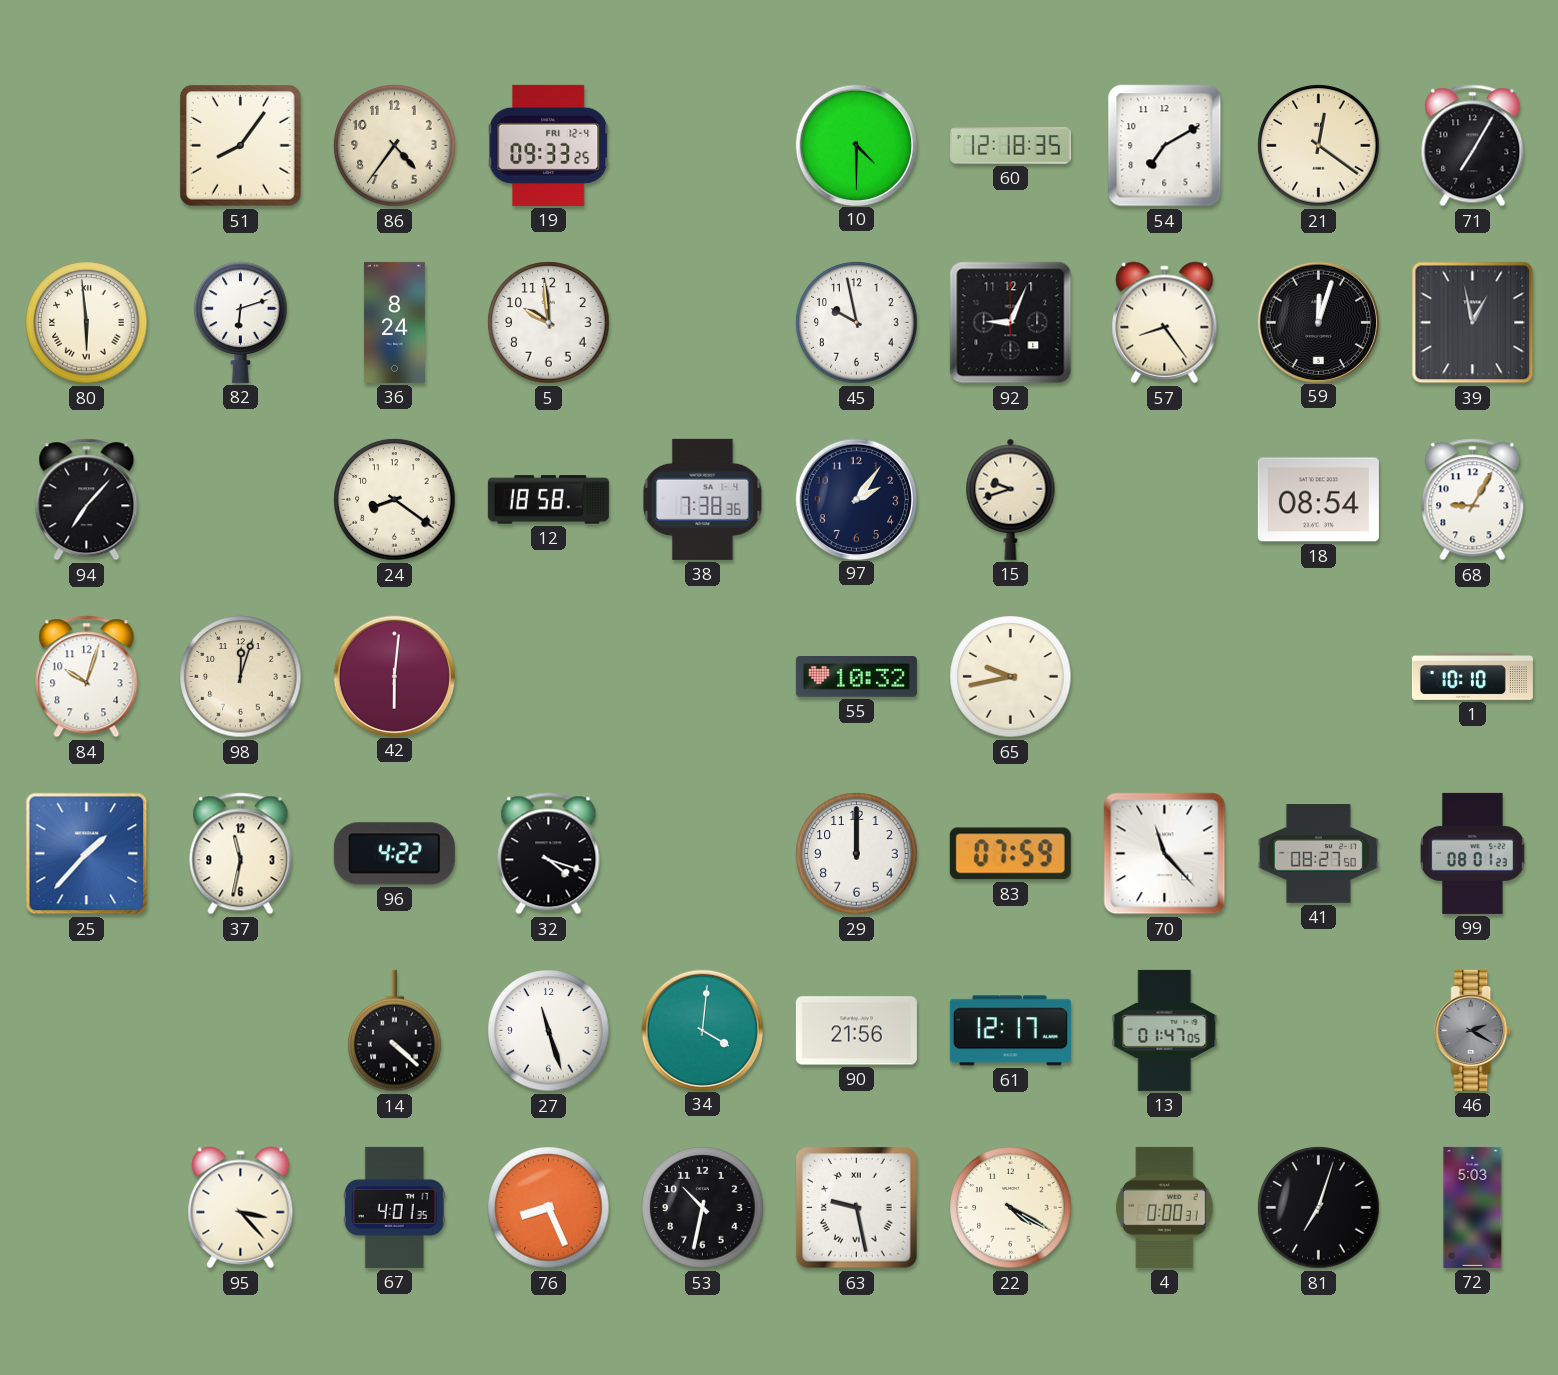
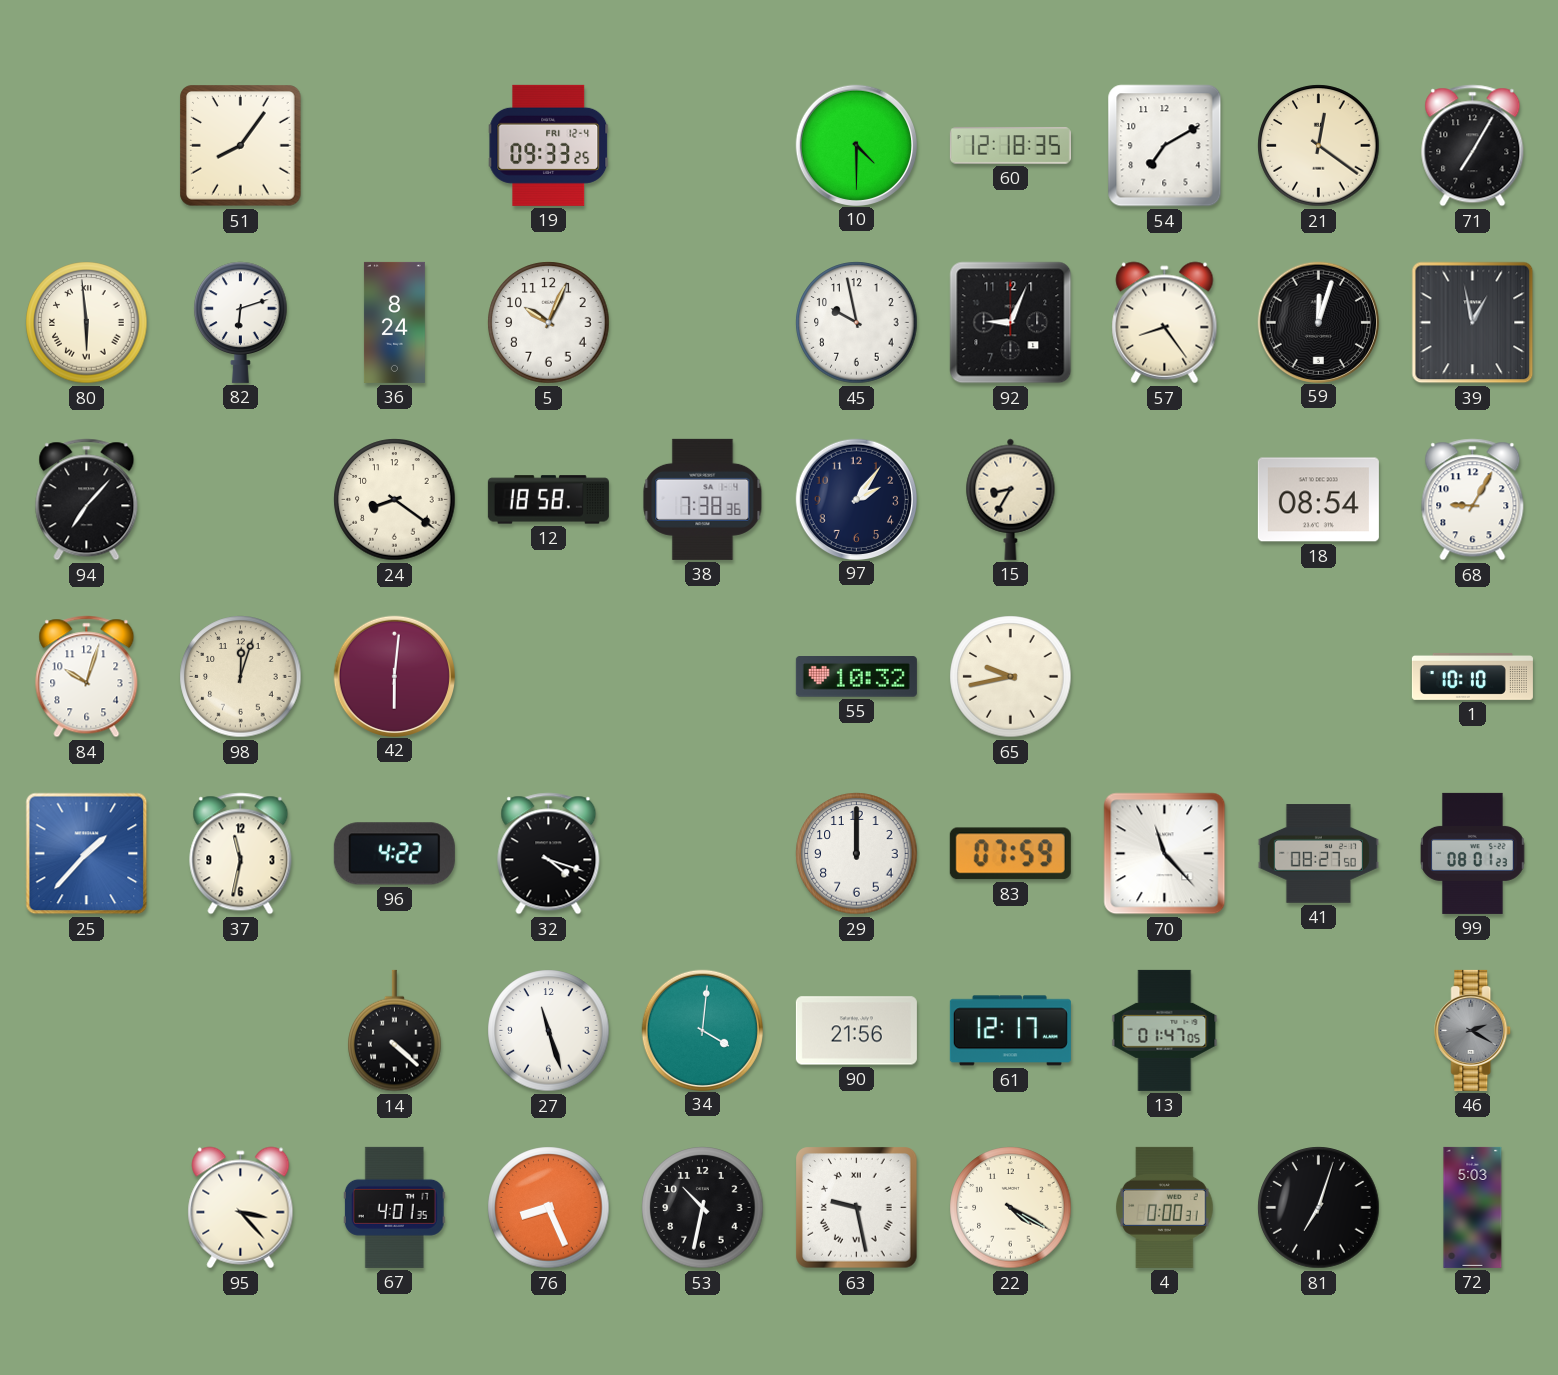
86: 4:36 -> none
5: 9:59 -> 10:04
15: 9:42 -> 8:35
